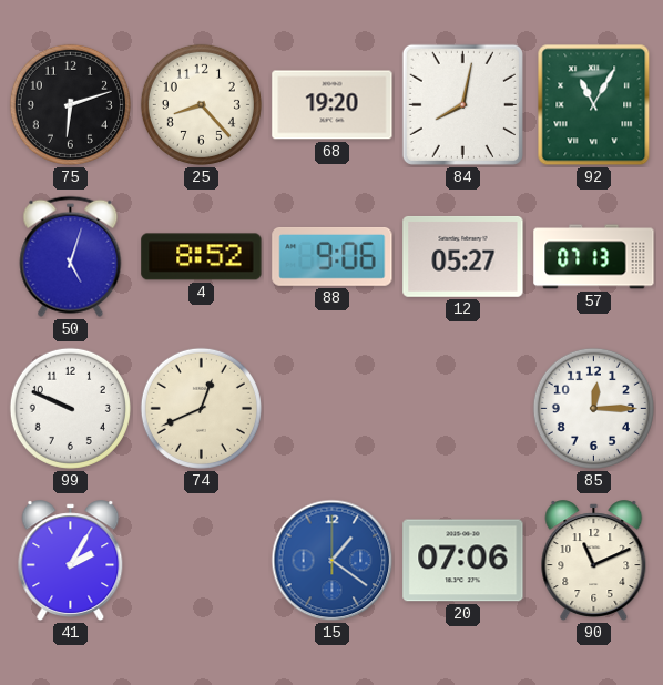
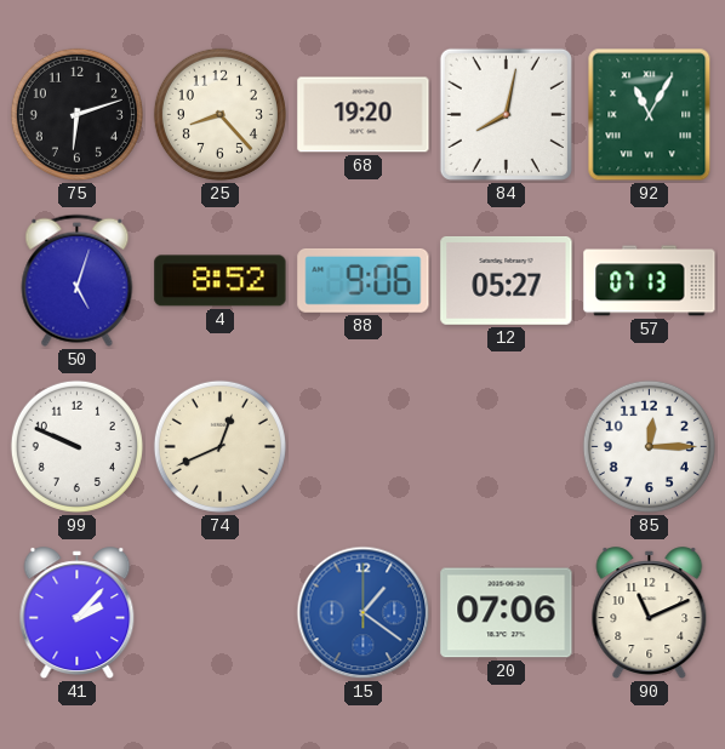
41: 2:05 -> 2:07
